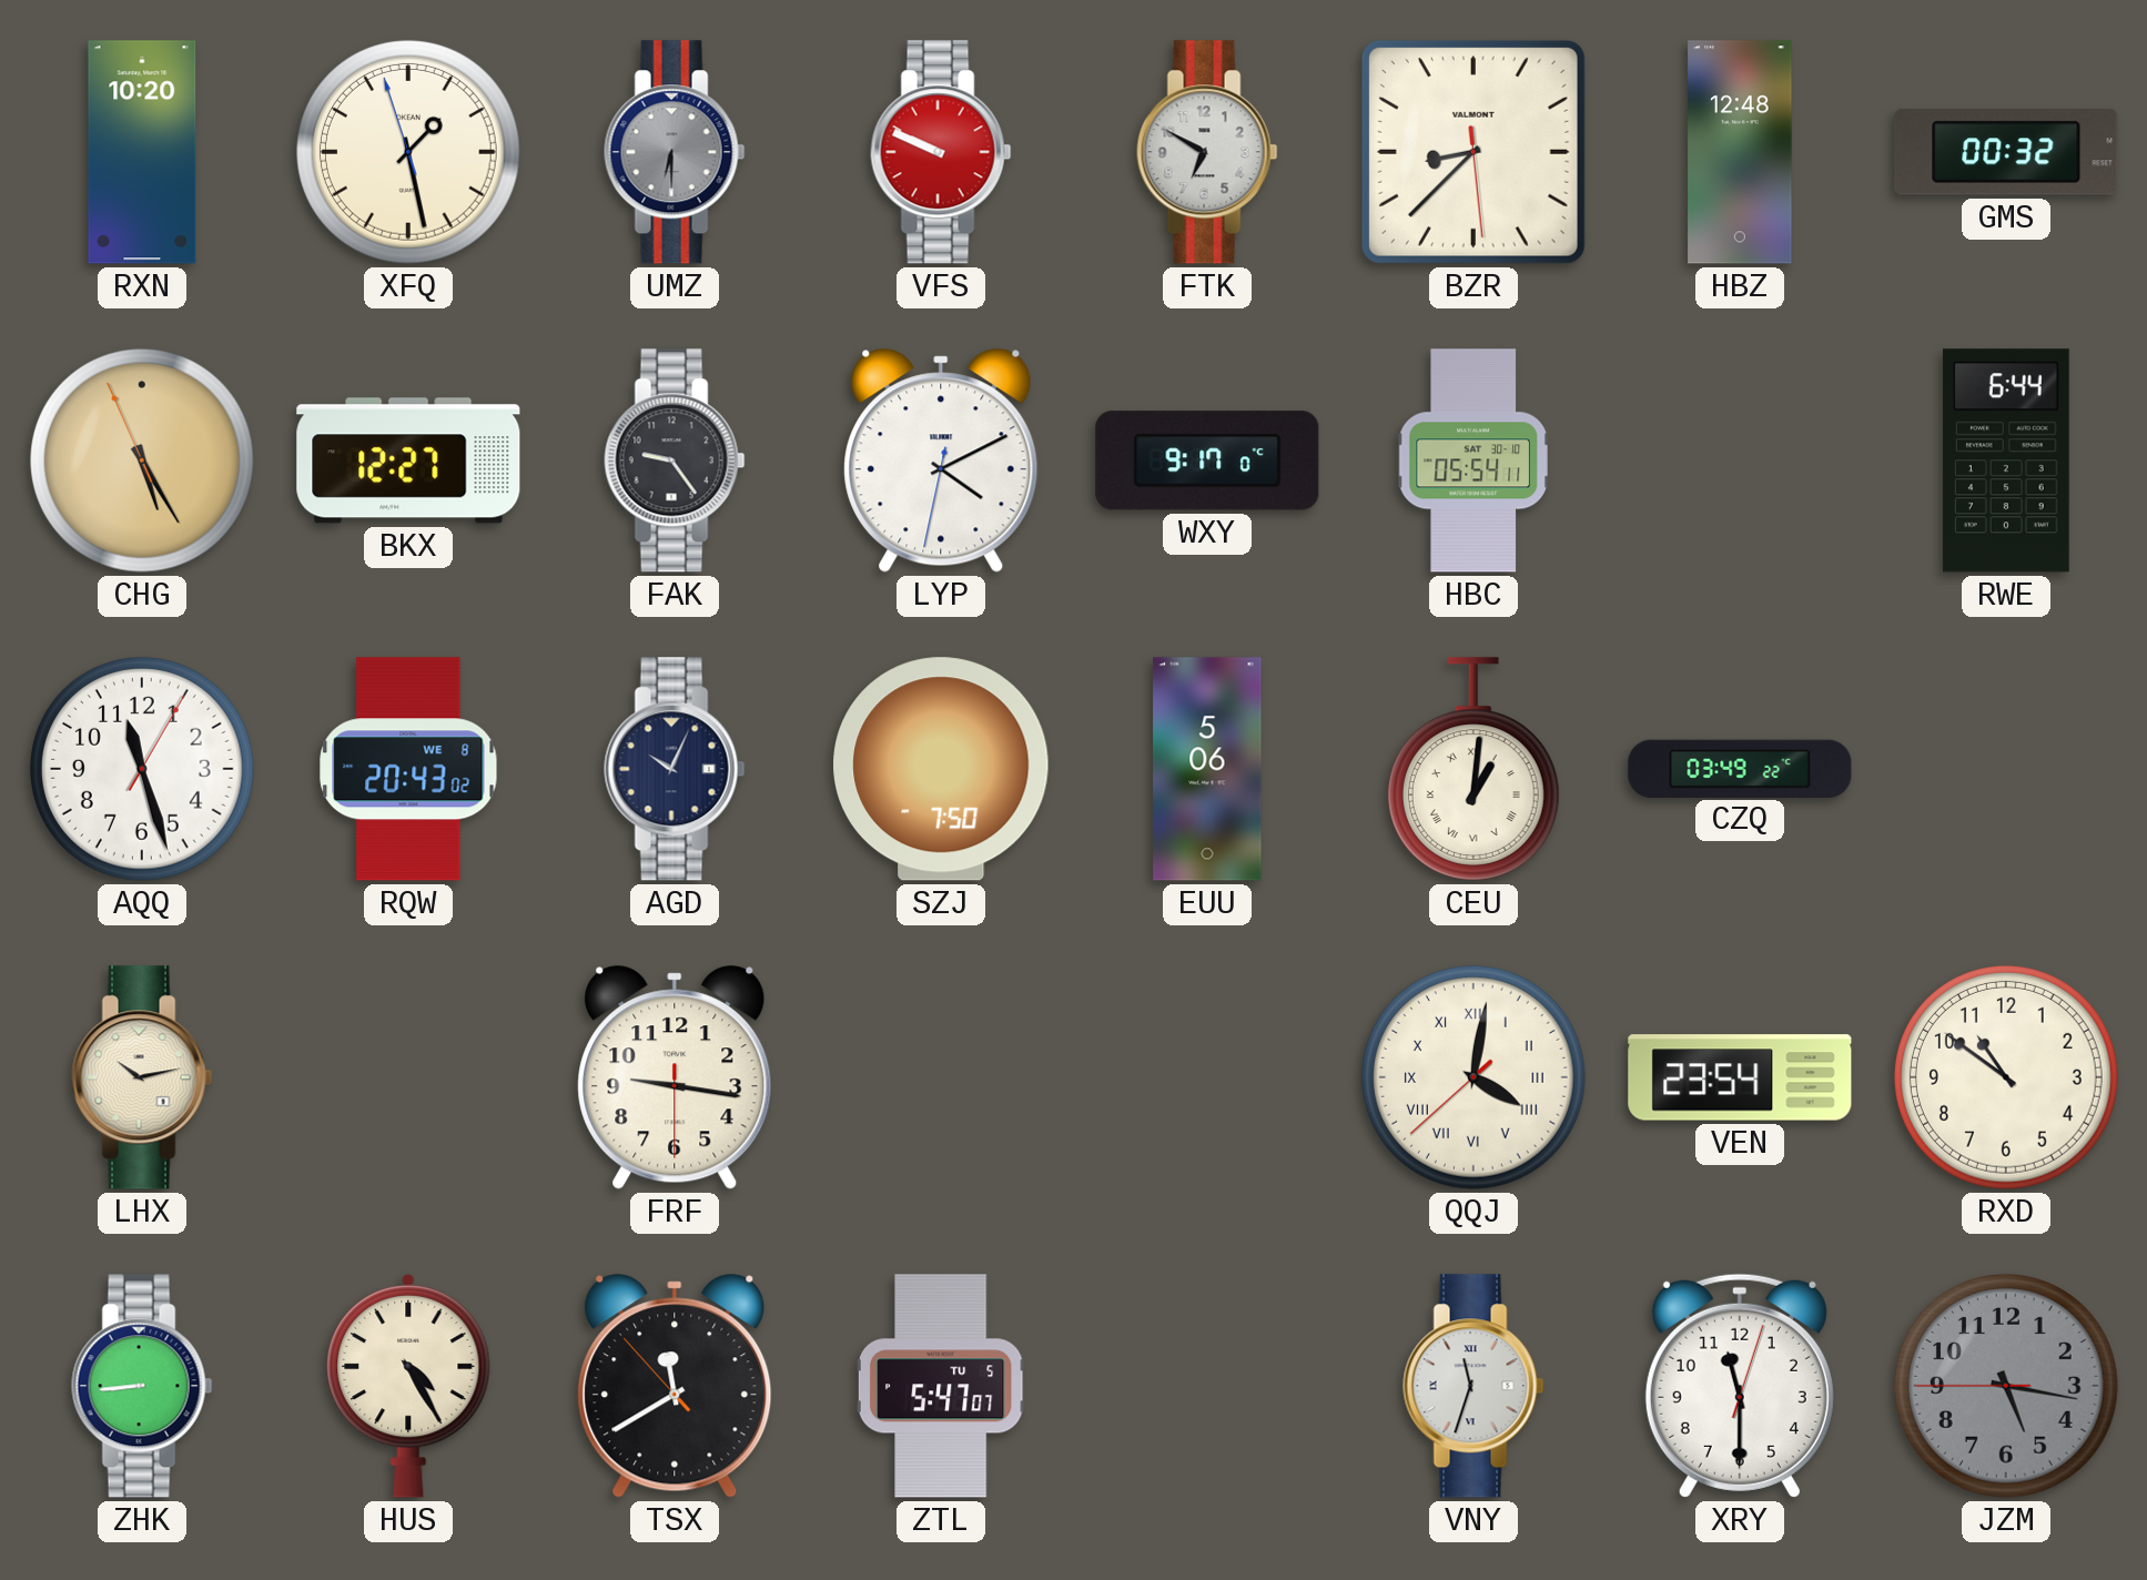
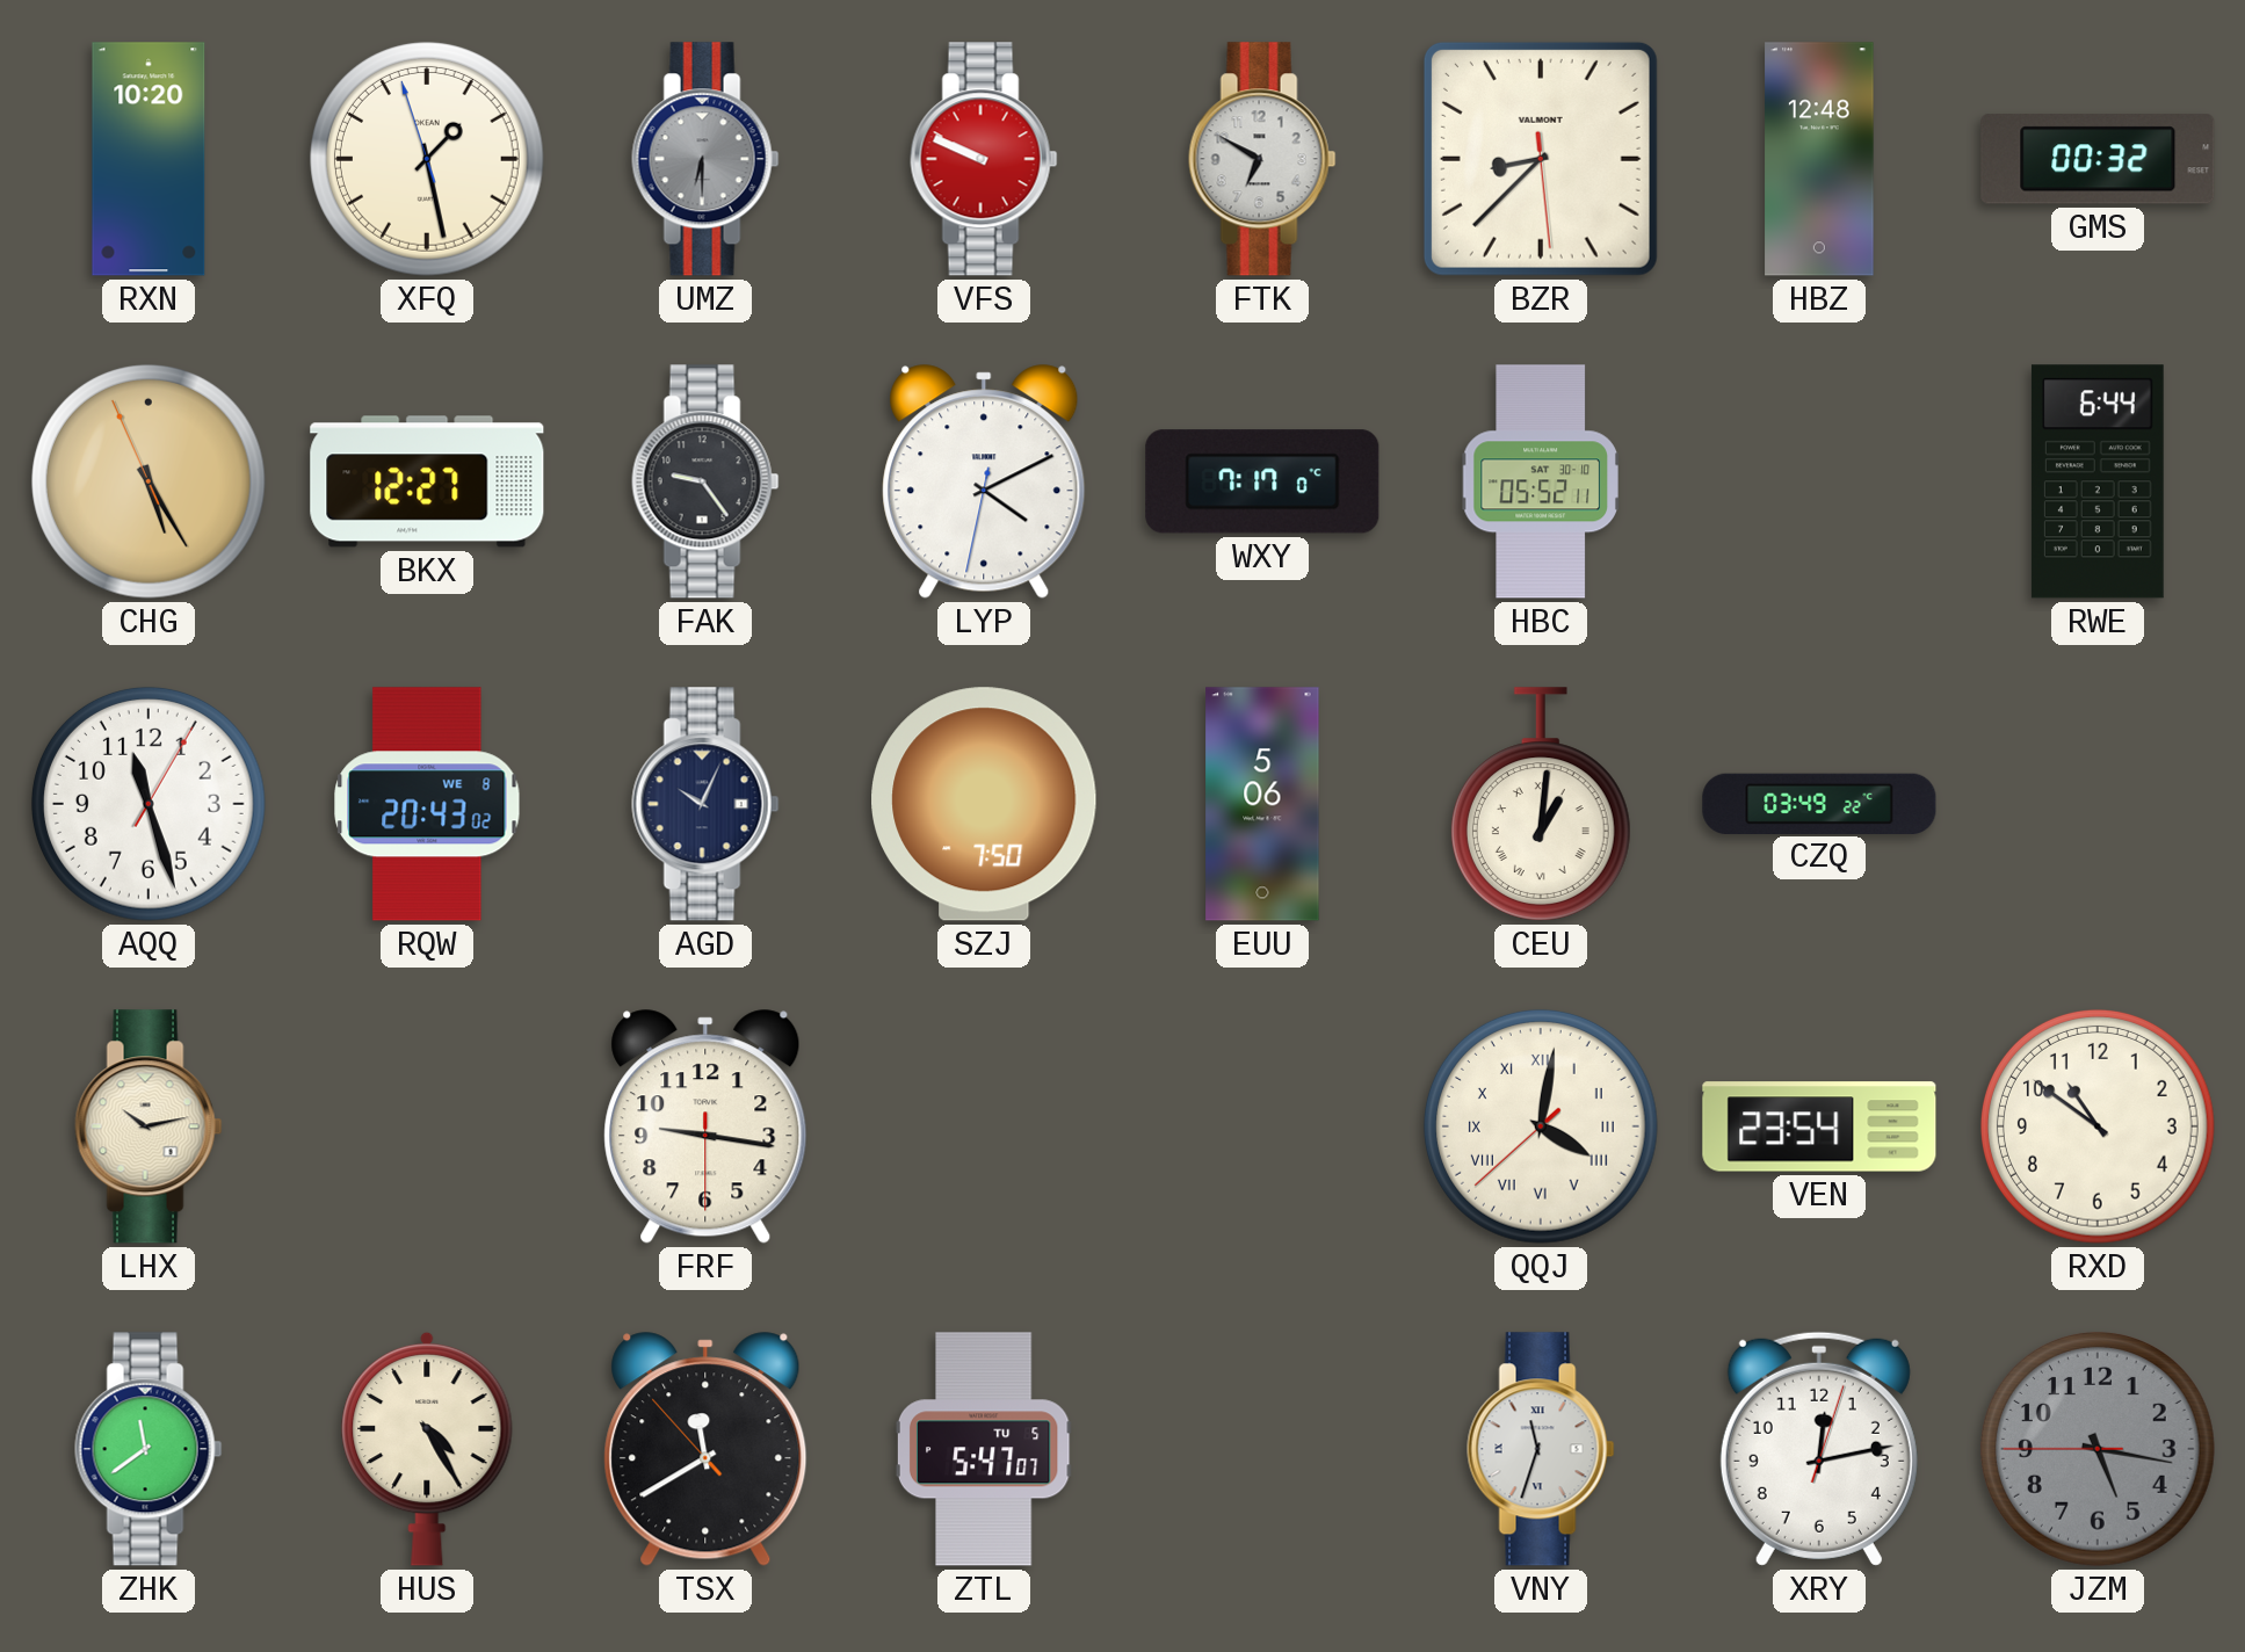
WXY: 9:17 -> 7:17
HBC: 05:54 -> 05:52
ZHK: 8:44 -> 11:39
XRY: 11:30 -> 12:13
